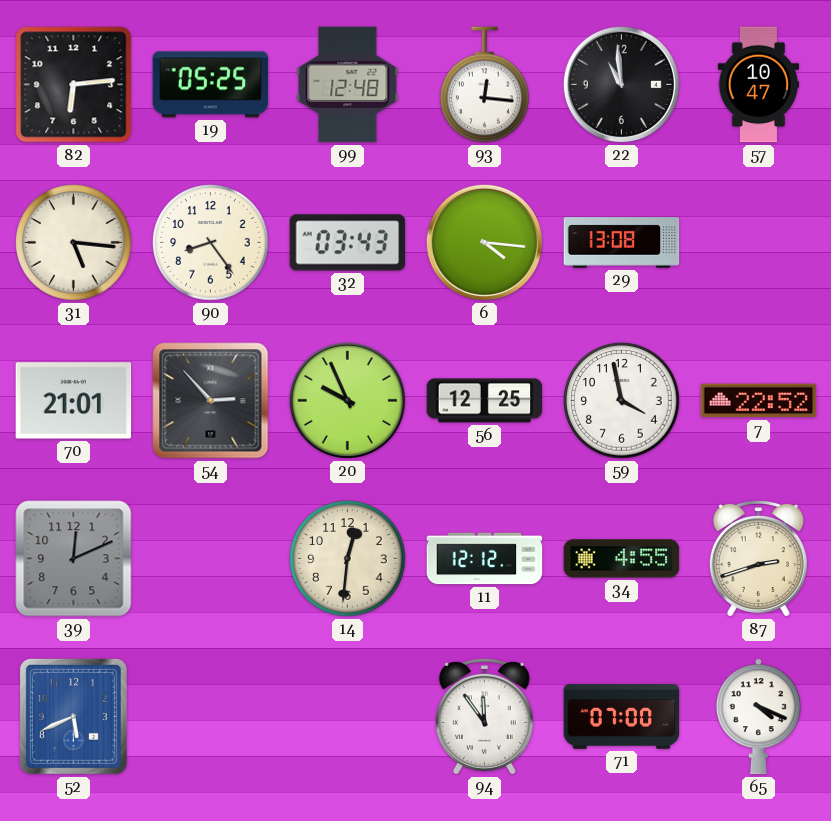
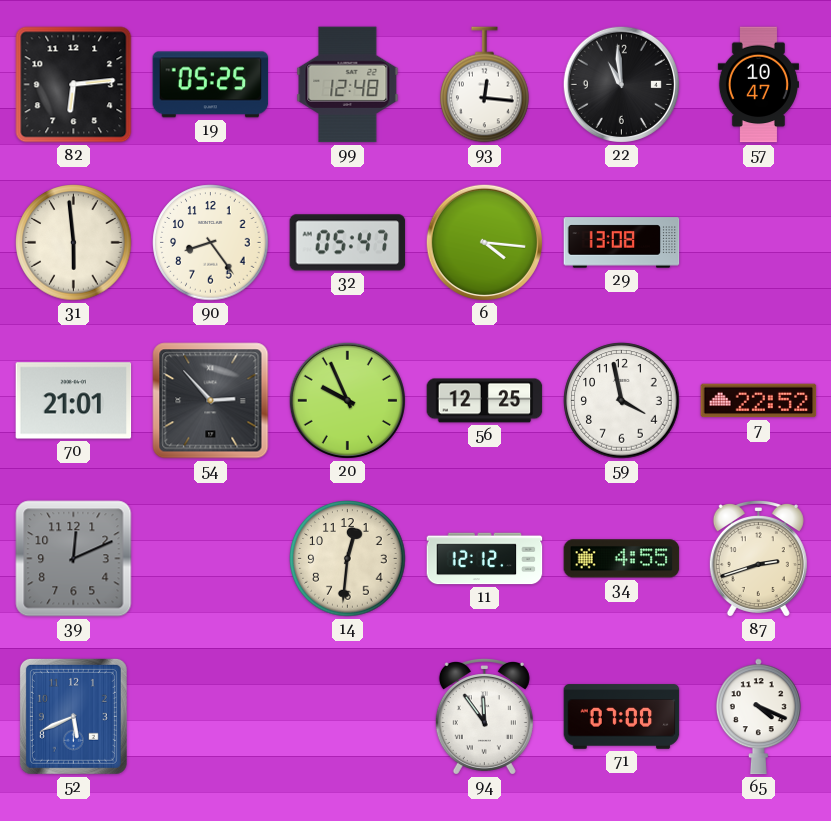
31: 5:16 -> 5:59
32: 03:43 -> 05:47
